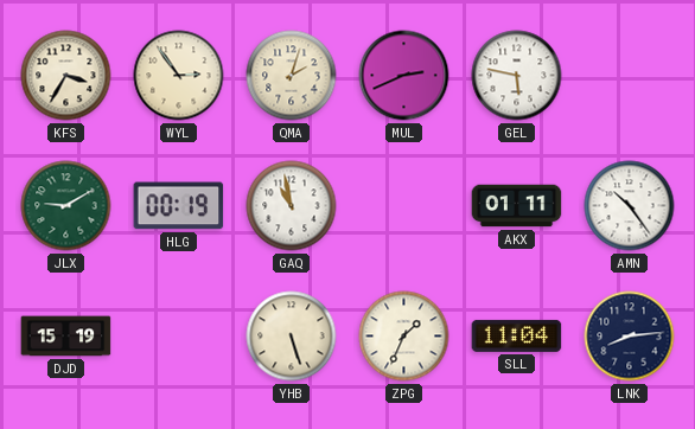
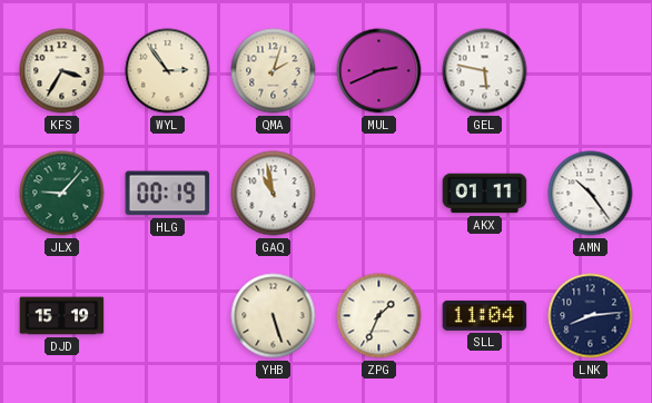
JLX: 9:10 -> 9:07
